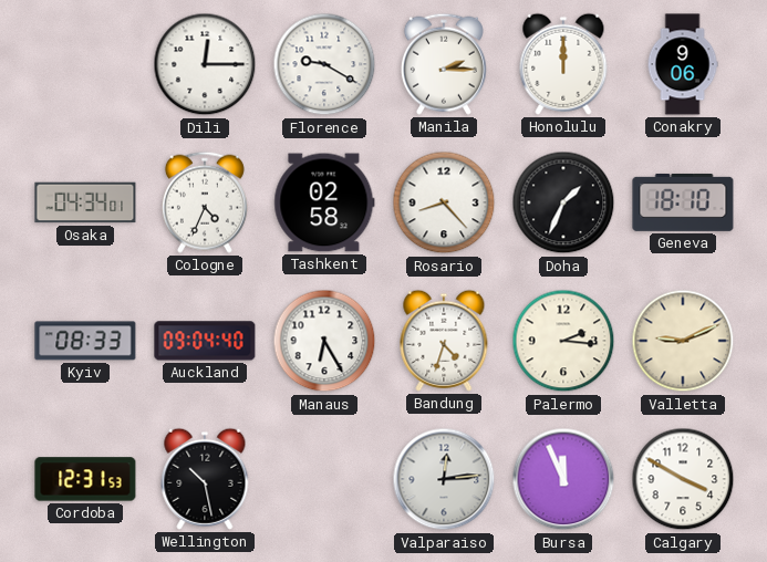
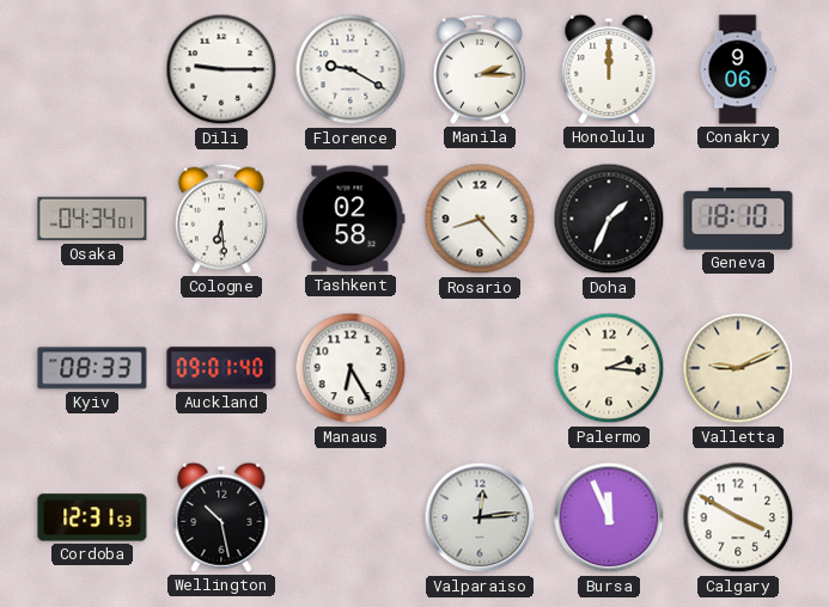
Dili: 12:15 -> 9:15
Cologne: 4:34 -> 6:29
Auckland: 09:04 -> 09:01
Bandung: 4:33 -> none
